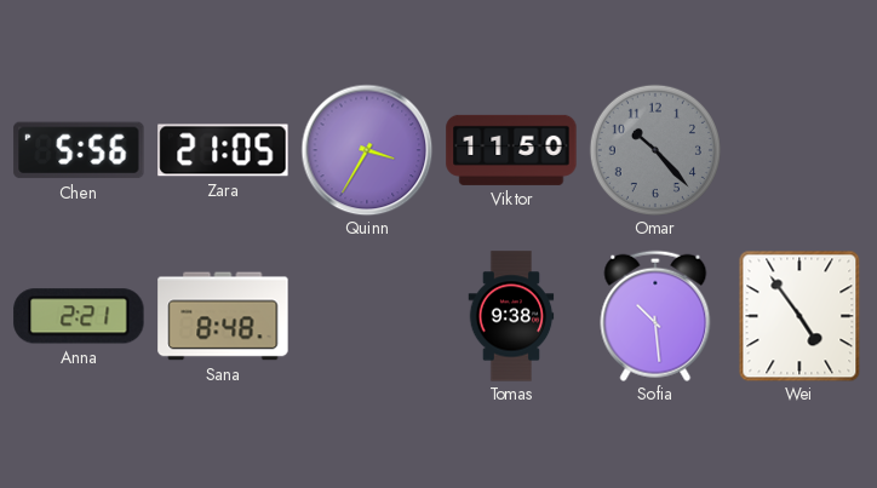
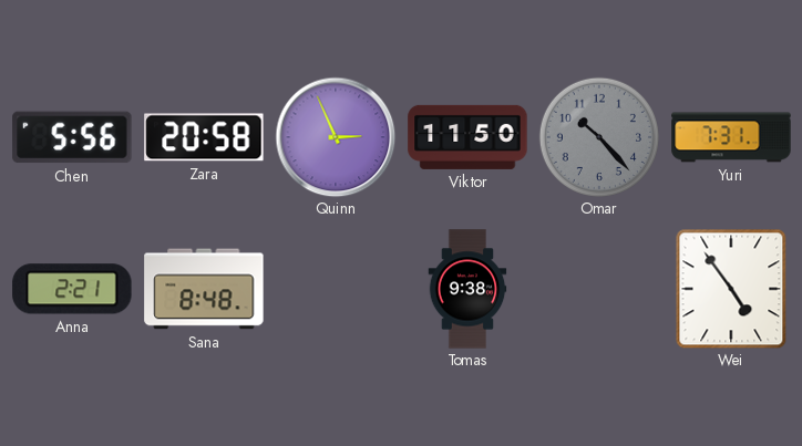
Zara: 21:05 -> 20:58
Quinn: 3:35 -> 2:56
Yuri: none -> 7:31
Sofia: 10:29 -> none
